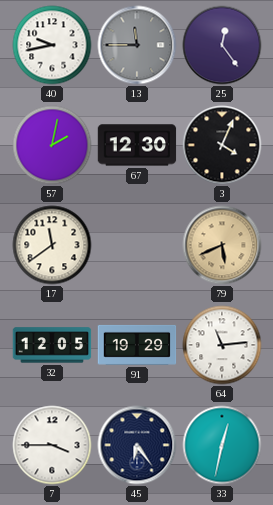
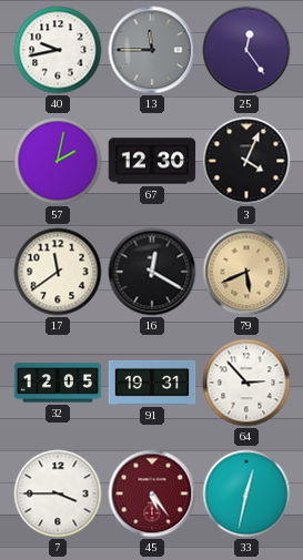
16: none -> 12:20
91: 19:29 -> 19:31
64: 11:14 -> 2:53
45: 6:24 -> 5:24
45 dial: navy -> burgundy
